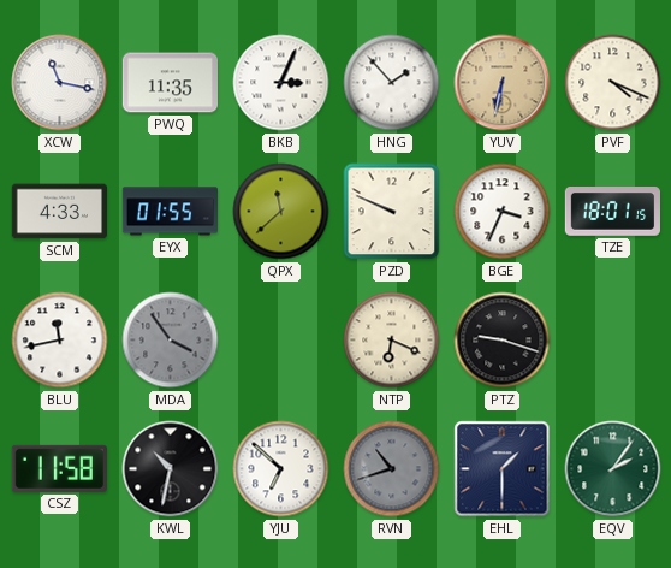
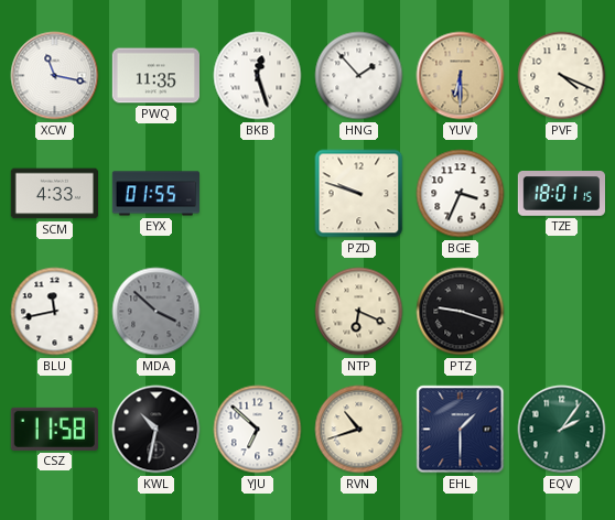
BKB: 3:04 -> 12:27
YUV: 6:32 -> 6:30
QPX: 11:38 -> none
PZD: 9:49 -> 9:48
MDA: 3:54 -> 3:52
RVN dial: grey -> cream
